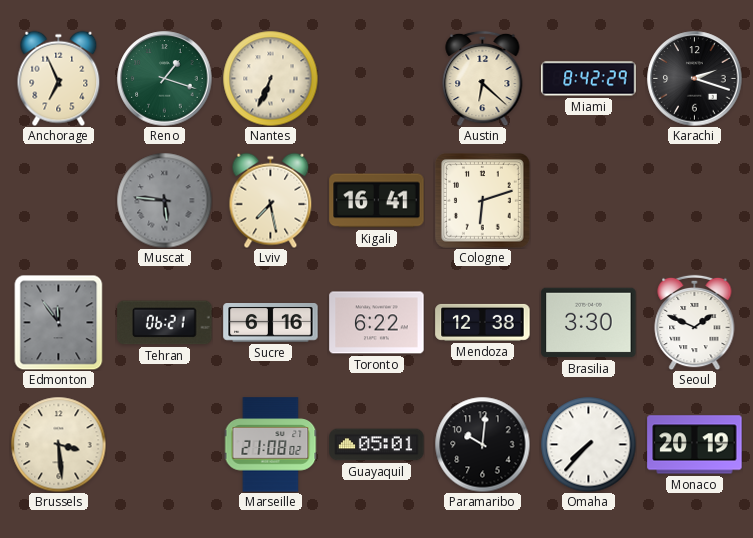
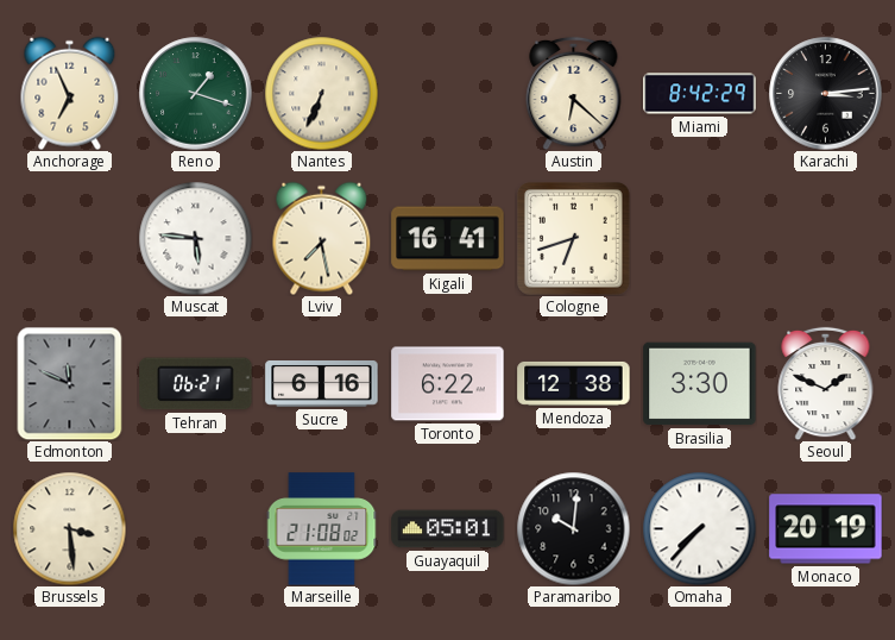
Karachi: 2:18 -> 3:14
Muscat dial: grey -> white
Cologne: 6:12 -> 6:42
Edmonton: 11:54 -> 11:49
